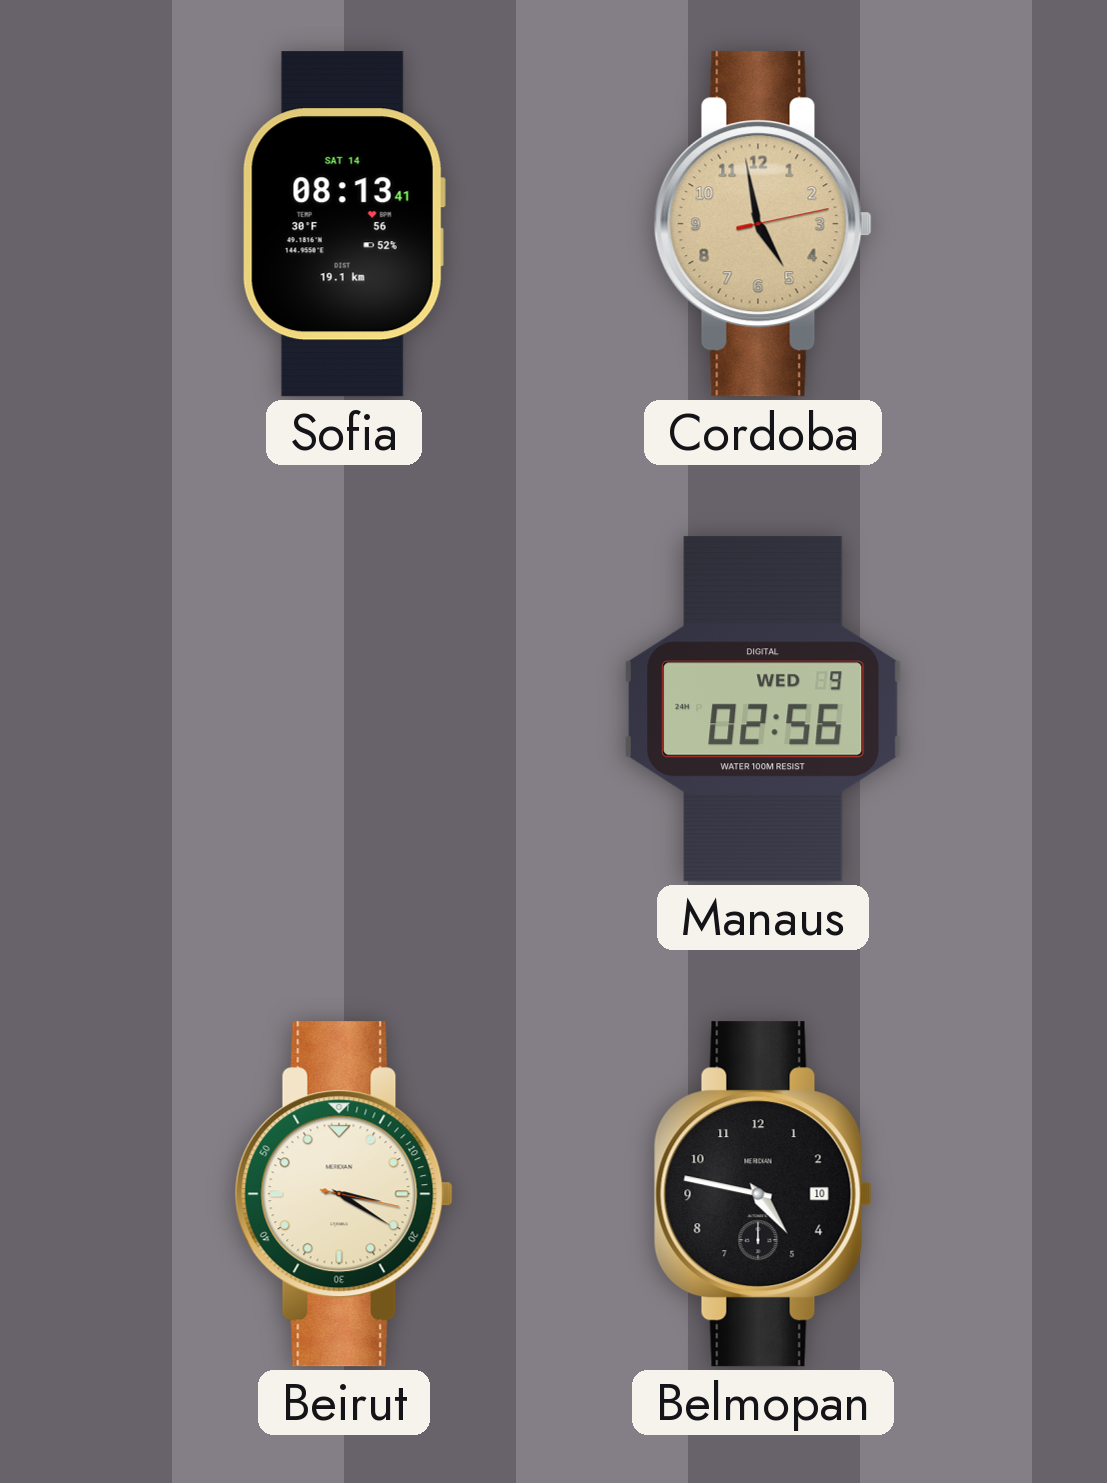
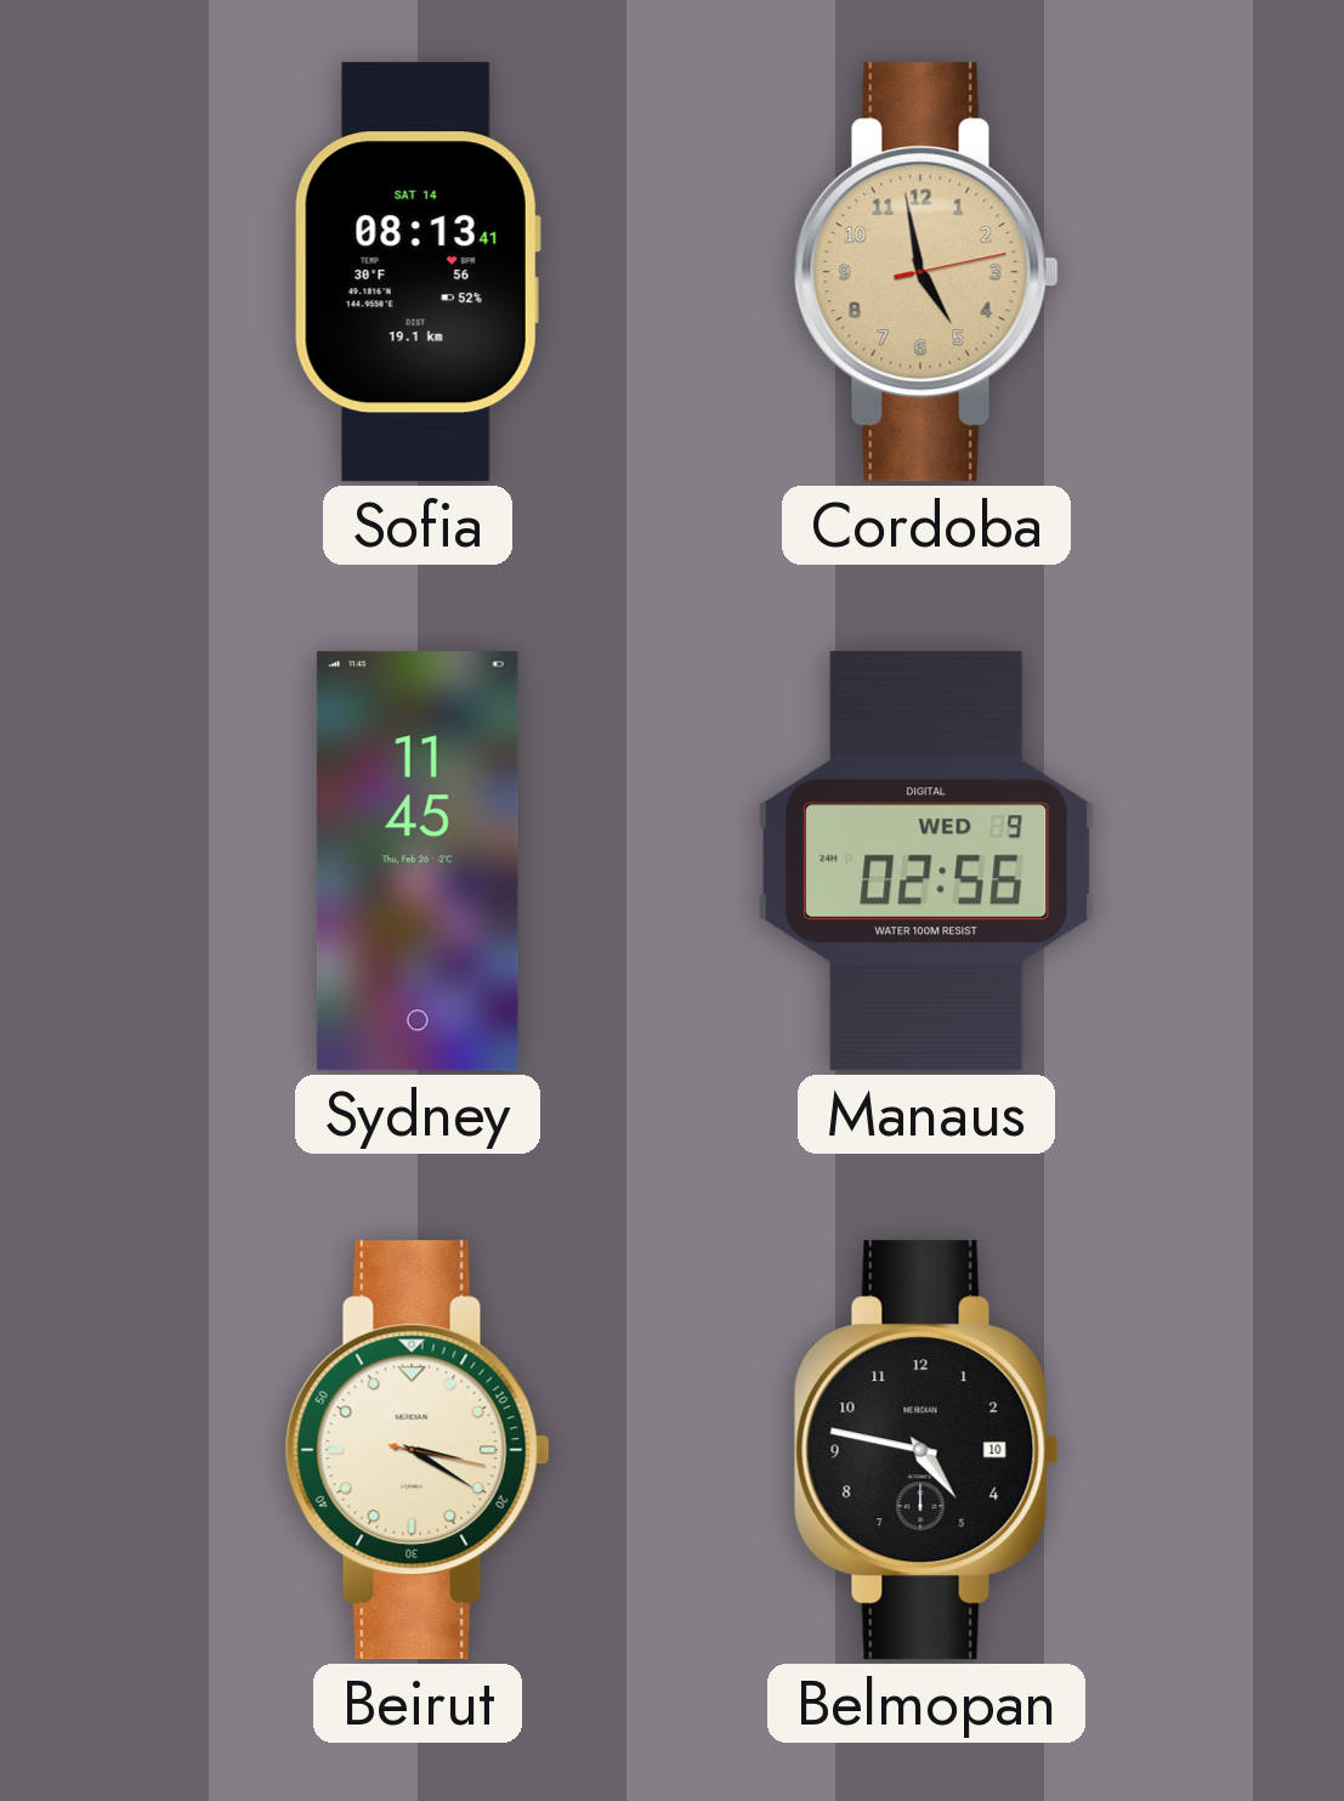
Sydney: none -> 11:45
